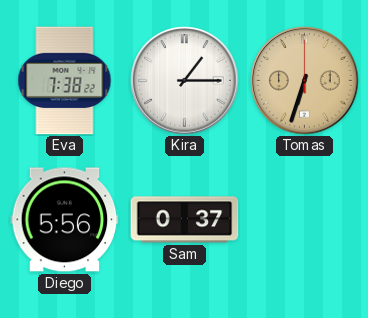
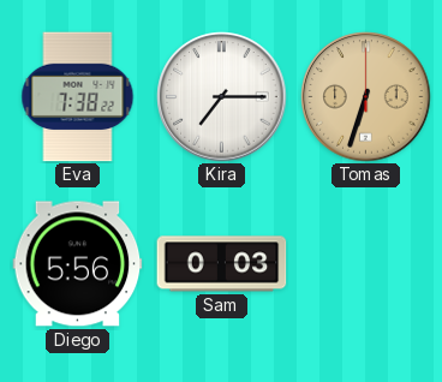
Kira: 1:15 -> 7:15
Sam: 0:37 -> 0:03
